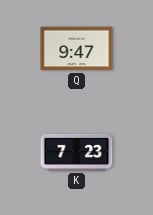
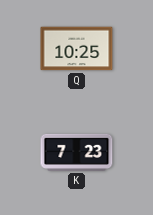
Q: 9:47 -> 10:25
